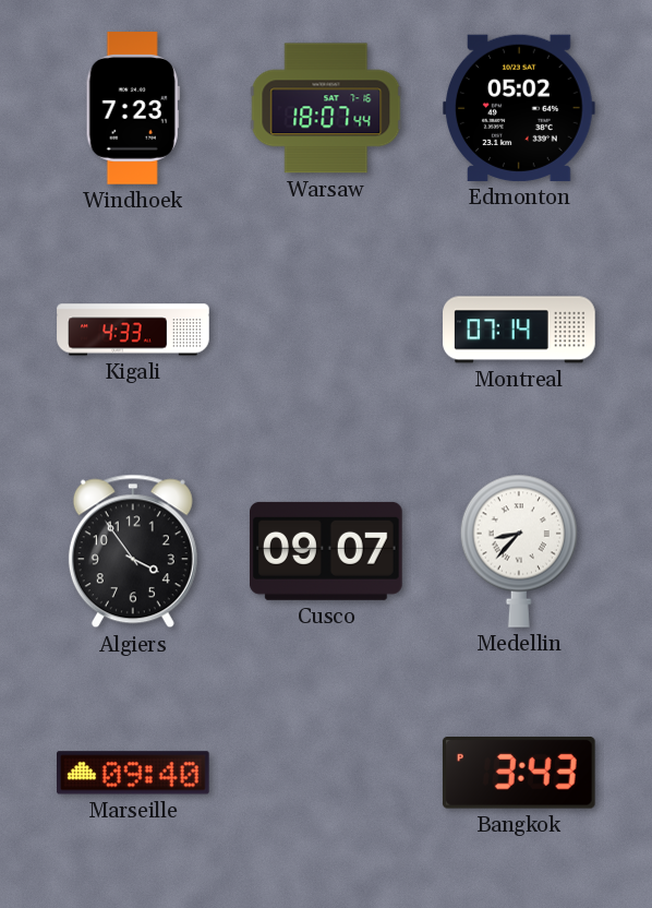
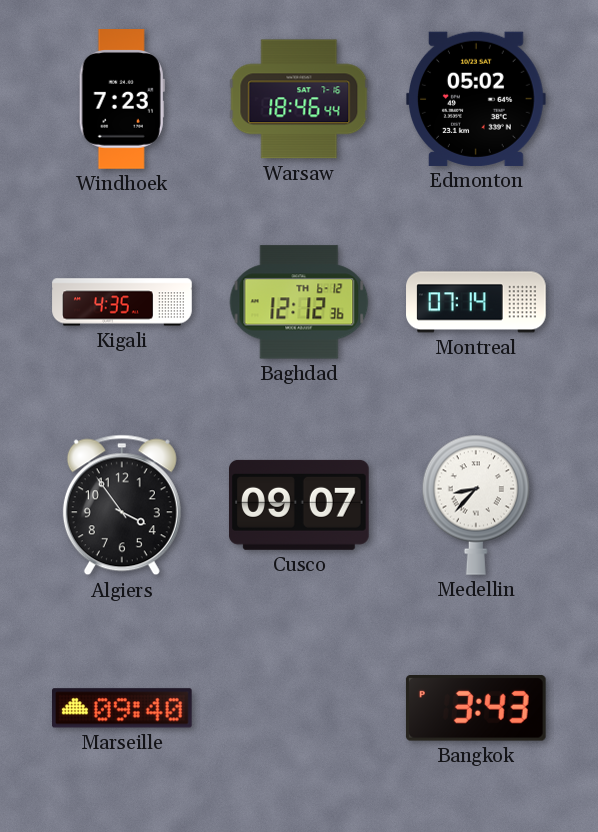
Warsaw: 18:07 -> 18:46
Kigali: 4:33 -> 4:35
Baghdad: none -> 12:12
